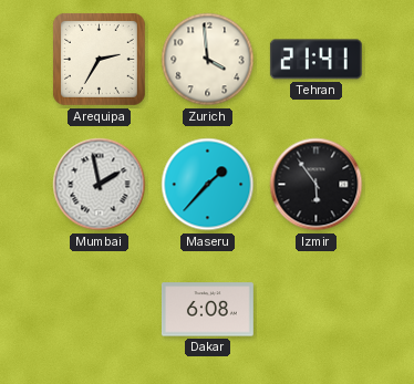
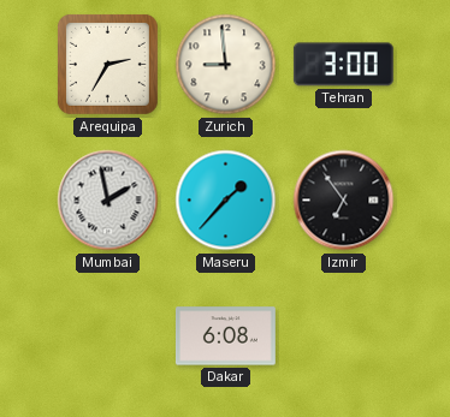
Zurich: 3:59 -> 8:59
Tehran: 21:41 -> 3:00
Izmir: 5:54 -> 6:54
